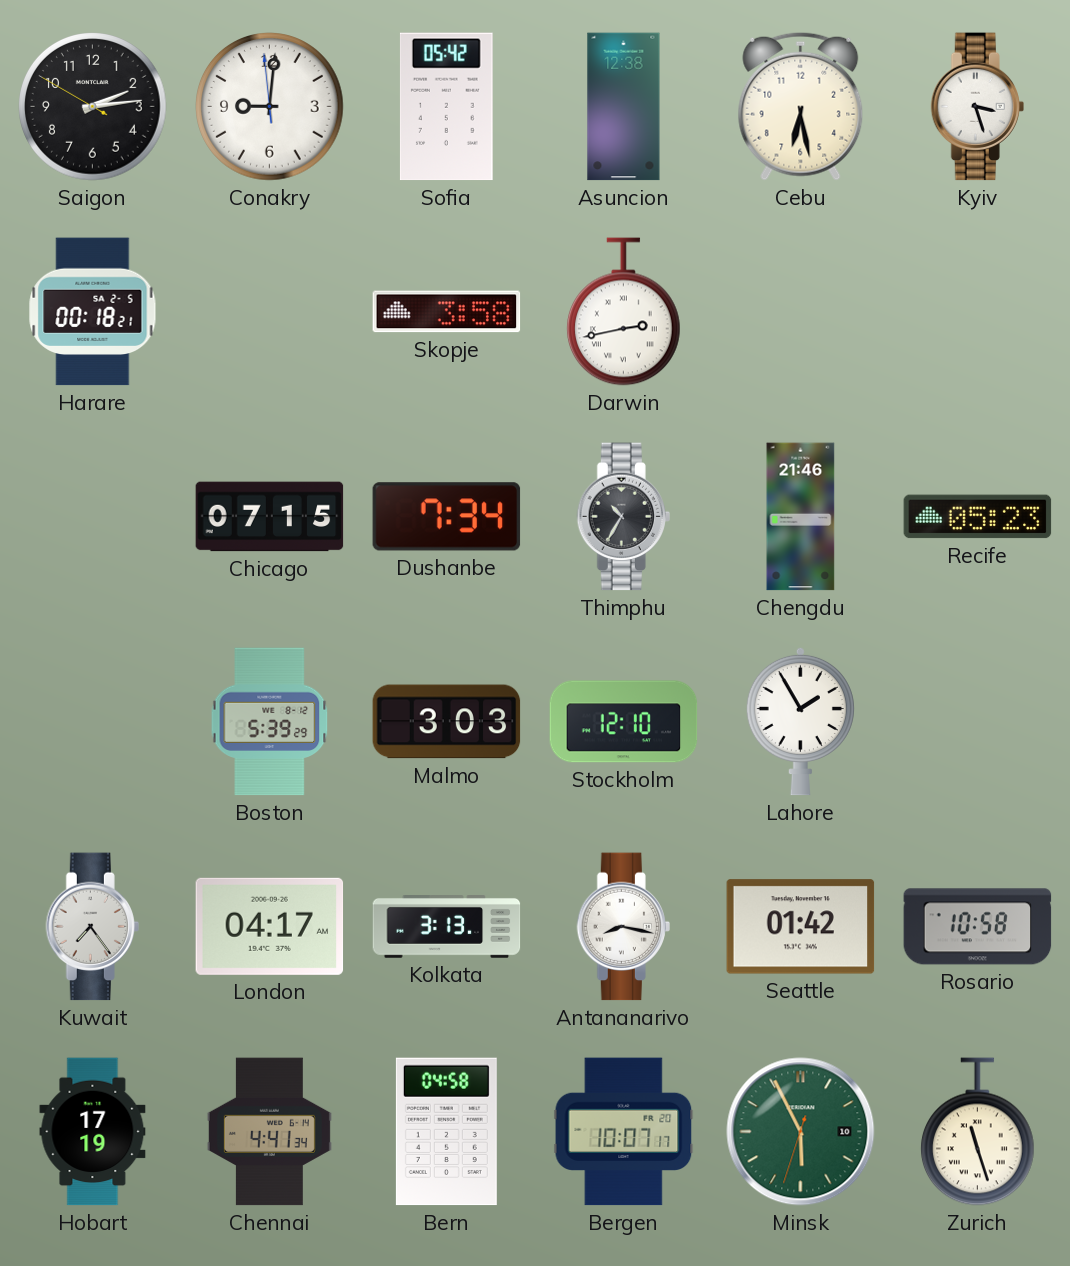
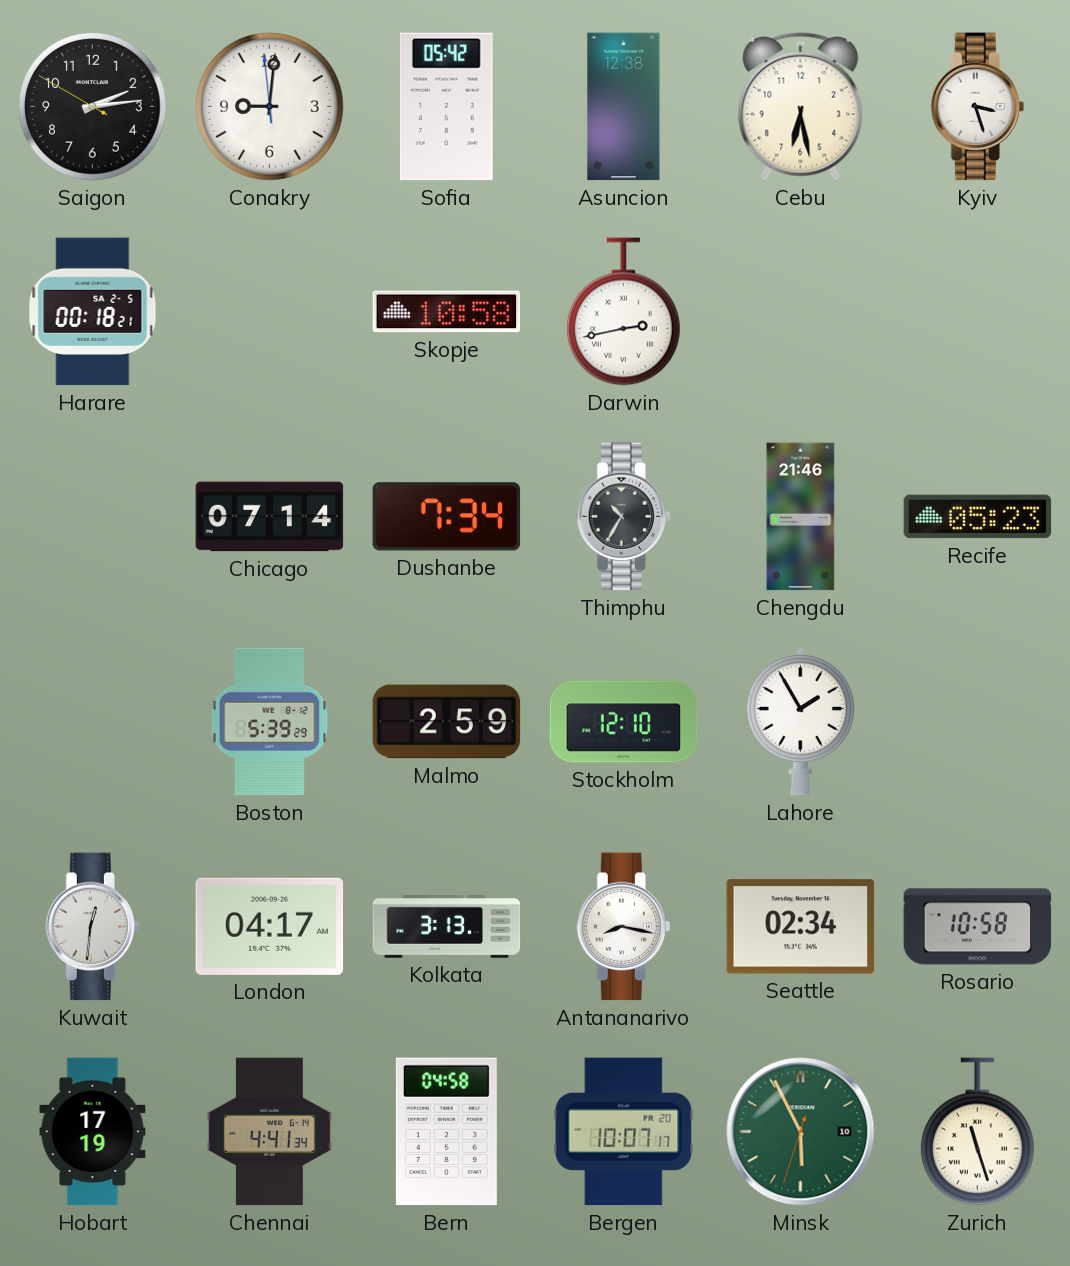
Skopje: 3:58 -> 10:58
Chicago: 07:15 -> 07:14
Malmo: 3:03 -> 2:59
Kuwait: 7:24 -> 12:31
Seattle: 01:42 -> 02:34
